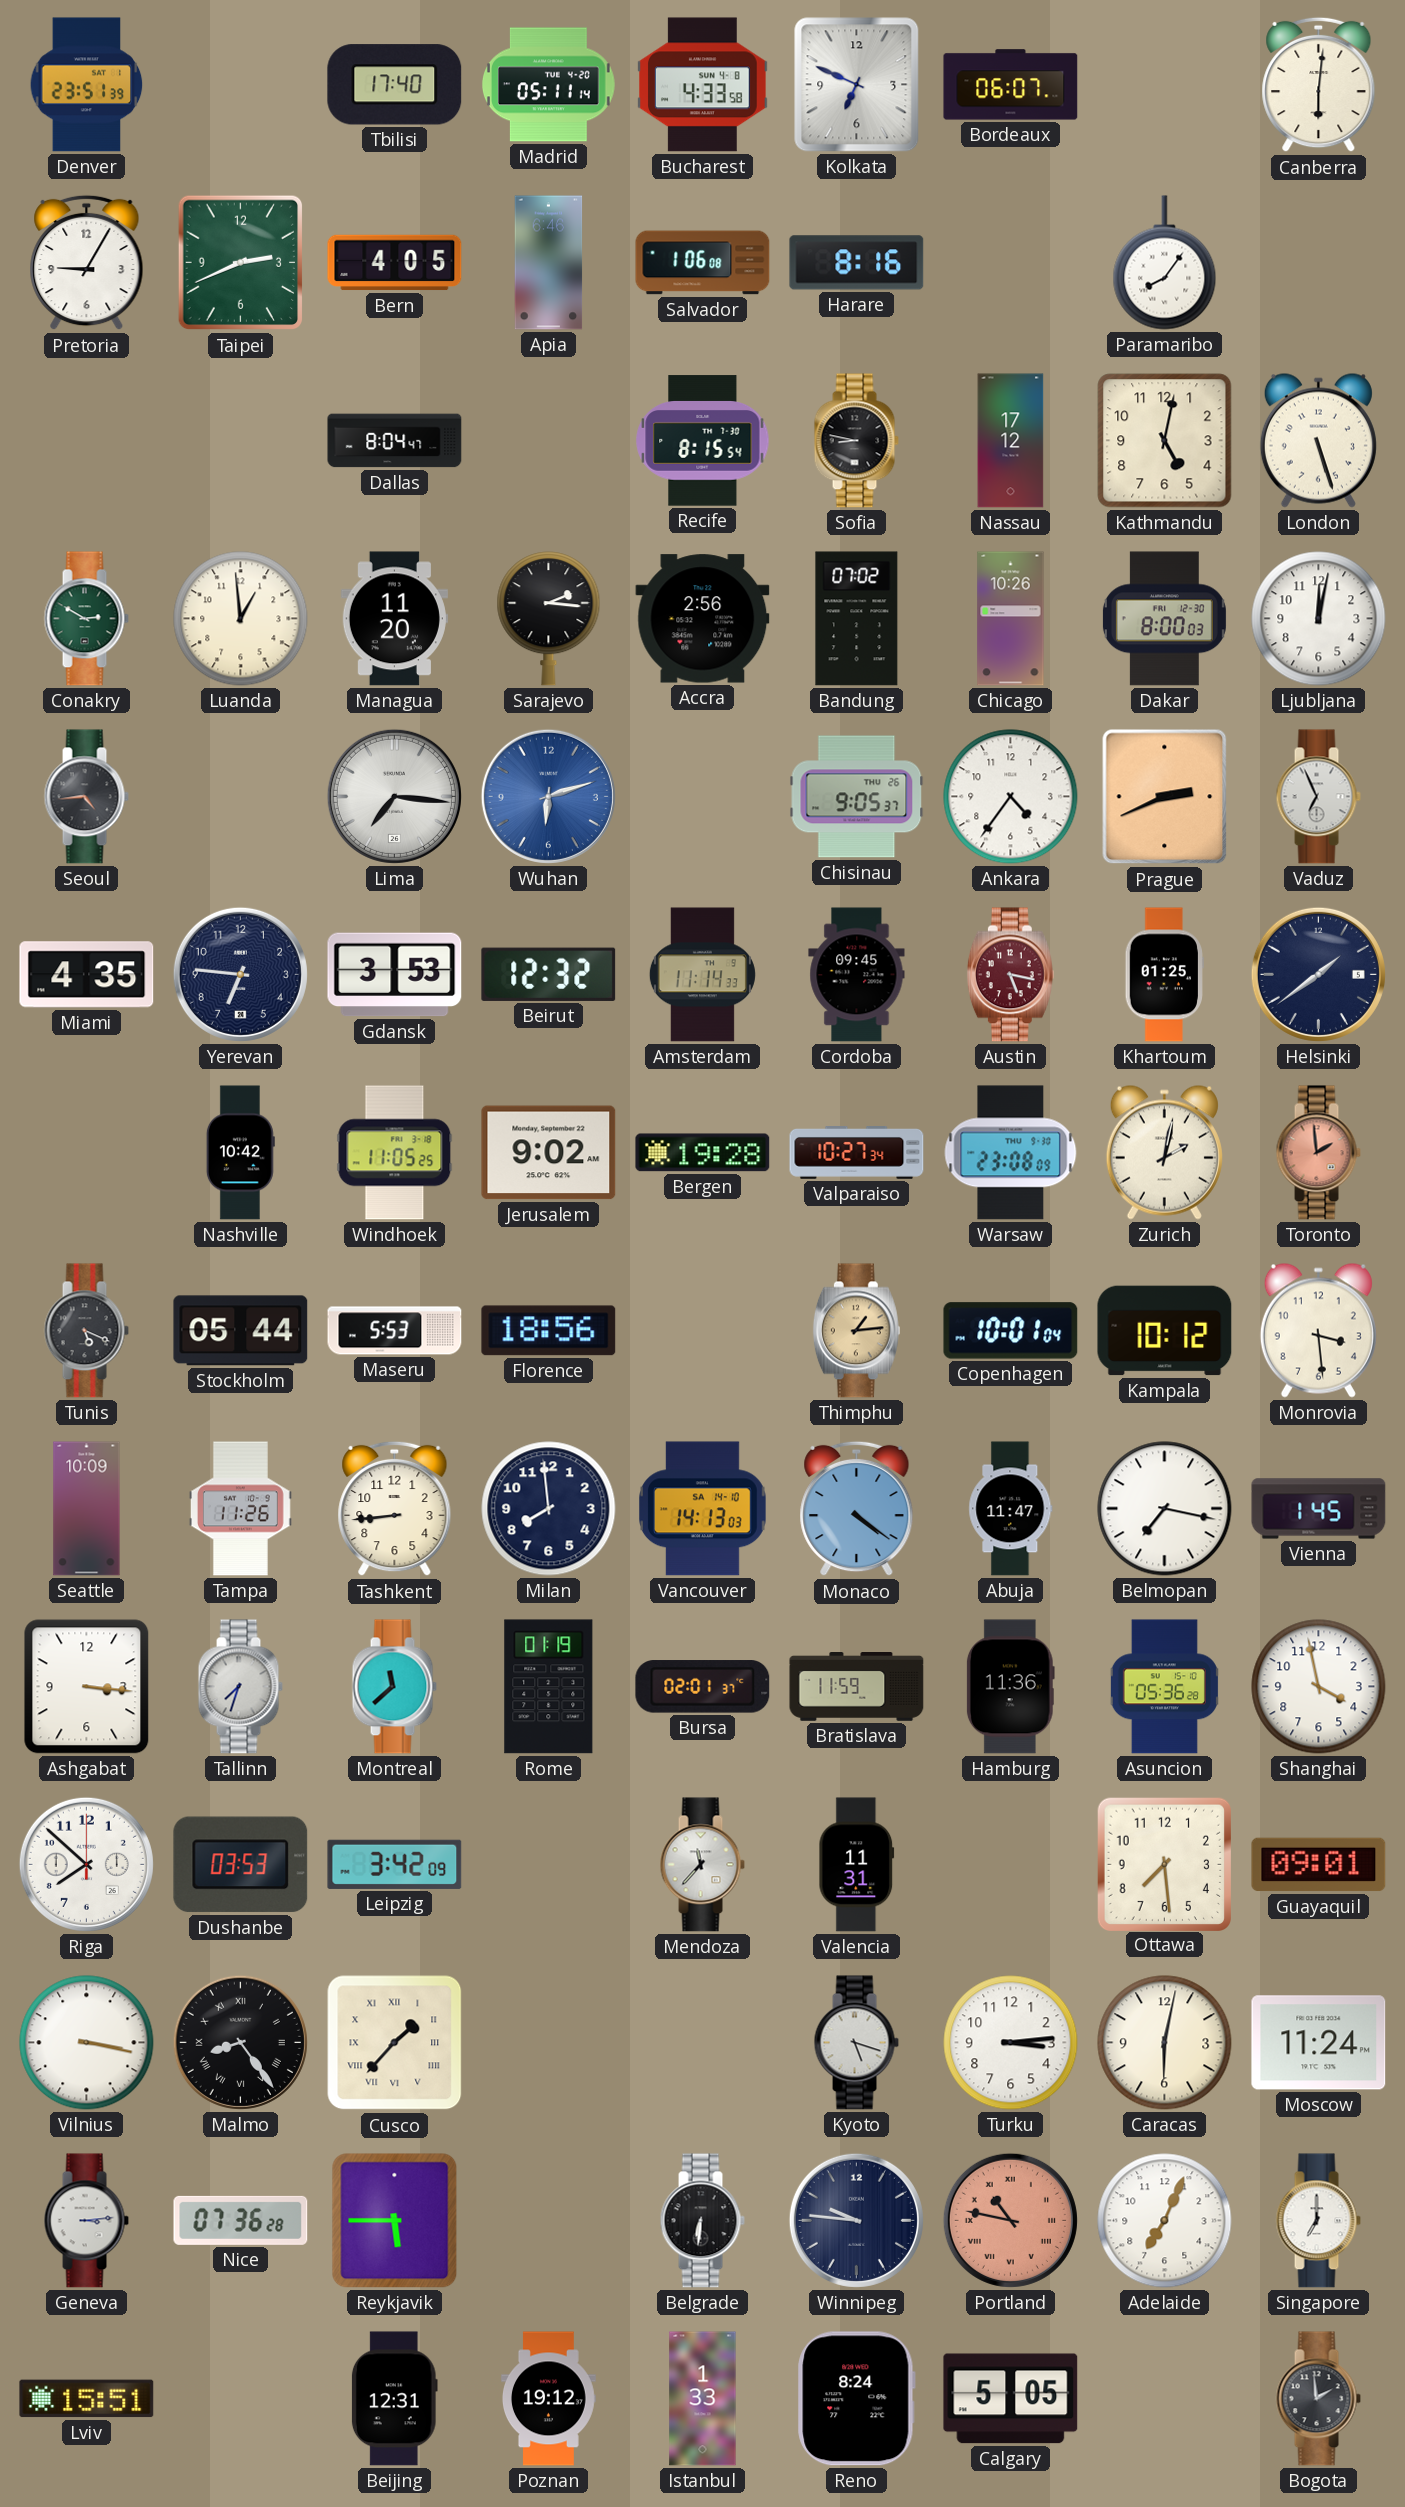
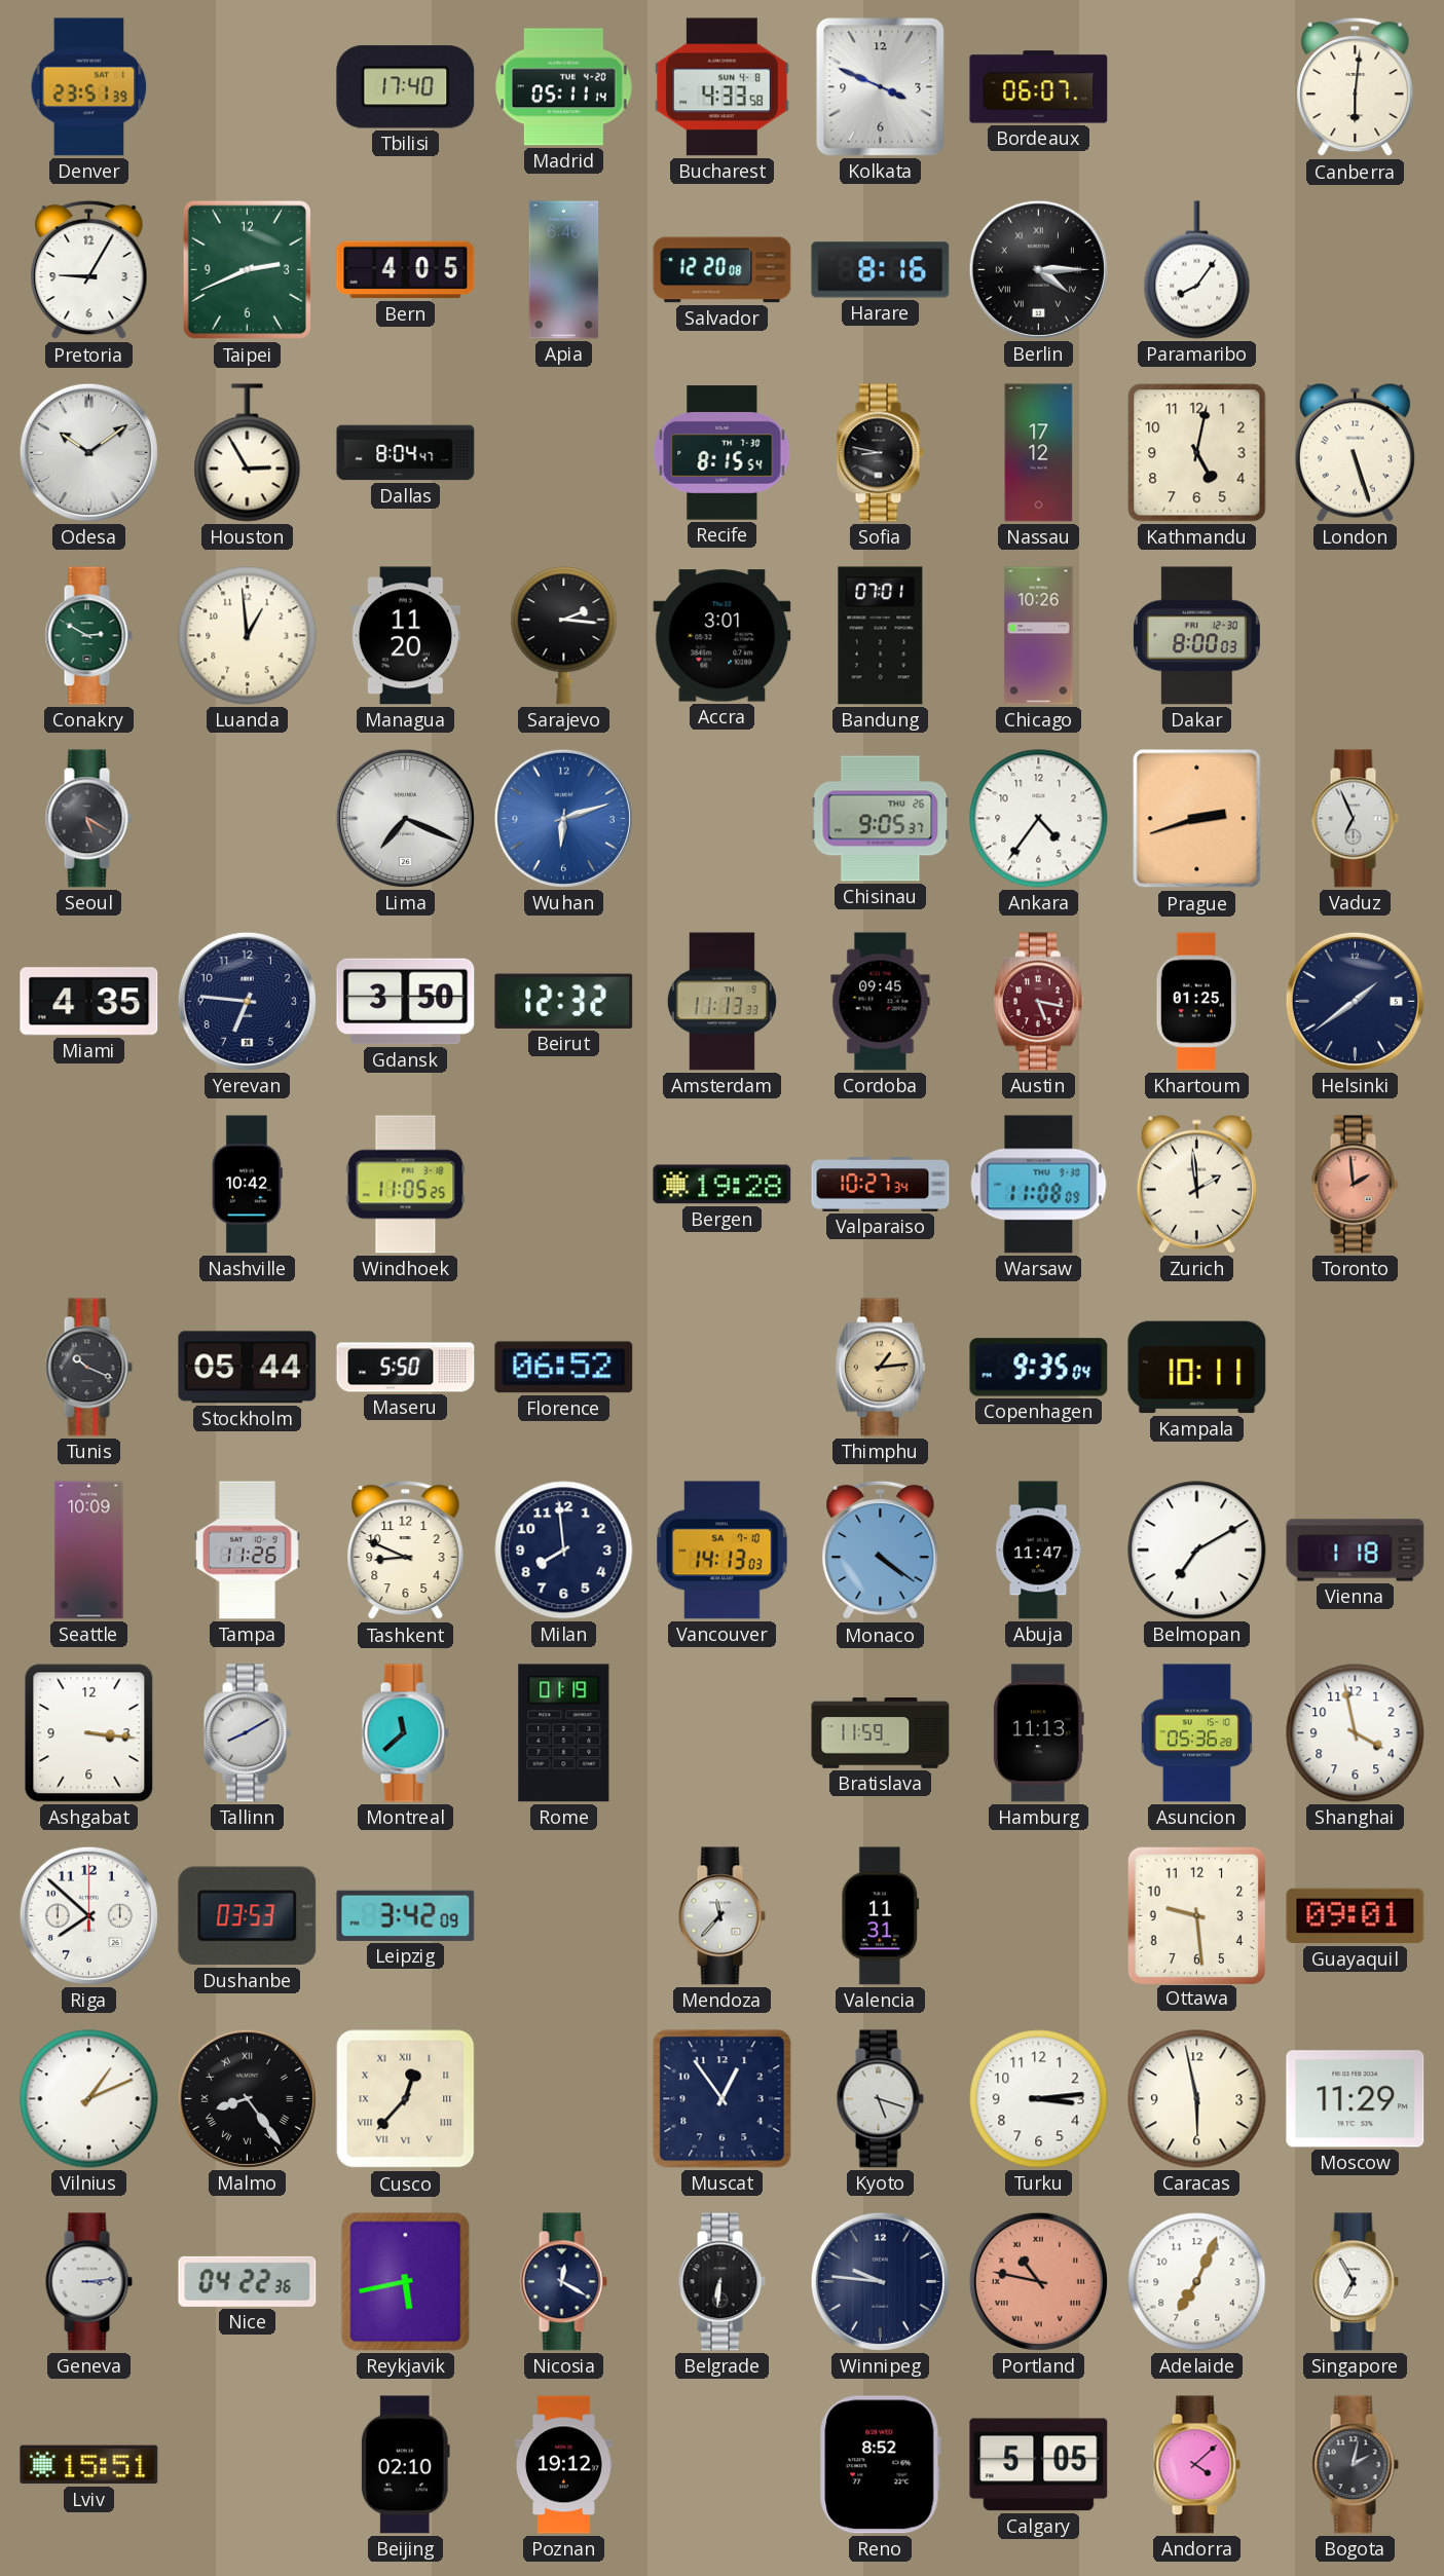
Kolkata: 6:49 -> 3:49
Salvador: 1:06 -> 12:20
Berlin: none -> 4:15
Odesa: none -> 10:09
Houston: none -> 2:55
Accra: 2:56 -> 3:01
Bandung: 07:02 -> 07:01
Ljubljana: 12:02 -> none
Seoul: 4:44 -> 5:20
Lima: 7:16 -> 7:19
Prague: 2:41 -> 2:42
Gdansk: 3:53 -> 3:50
Amsterdam: 11:14 -> 11:13
Jerusalem: 9:02 -> none
Warsaw: 23:08 -> 11:08
Zurich: 2:02 -> 1:59
Tunis: 5:19 -> 10:19
Maseru: 5:53 -> 5:50
Florence: 18:56 -> 06:52
Copenhagen: 10:01 -> 9:35
Kampala: 10:12 -> 10:11
Monrovia: 3:29 -> none
Tashkent: 8:44 -> 8:49
Vancouver date: SA 14-10 -> SA 7-10
Belmopan: 7:17 -> 7:10
Vienna: 1:45 -> 1:18
Tallinn: 7:33 -> 8:10
Bursa: 02:01 -> none
Hamburg: 11:36 -> 11:13
Ottawa: 7:29 -> 9:29
Vilnius: 3:17 -> 1:11
Cusco: 1:37 -> 12:37
Muscat: none -> 12:54
Caracas: 6:02 -> 5:58
Moscow: 11:24 -> 11:29
Nice: 07:36 -> 04:22
Reykjavik: 5:45 -> 5:43
Nicosia: none -> 12:20
Singapore: 7:00 -> 6:55
Beijing: 12:31 -> 02:10
Istanbul: 1:33 -> none
Reno: 8:24 -> 8:52
Andorra: none -> 4:08
Bogota: 1:59 -> 2:02
